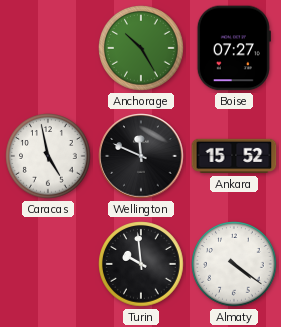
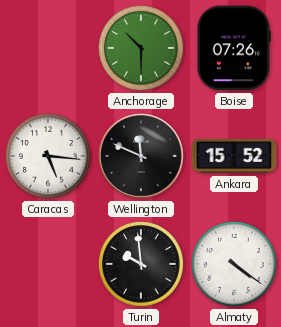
Anchorage: 10:25 -> 10:30
Boise: 07:27 -> 07:26
Caracas: 4:58 -> 5:16
